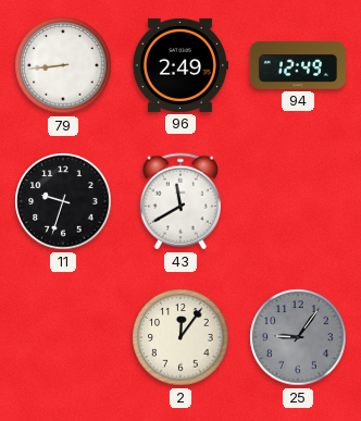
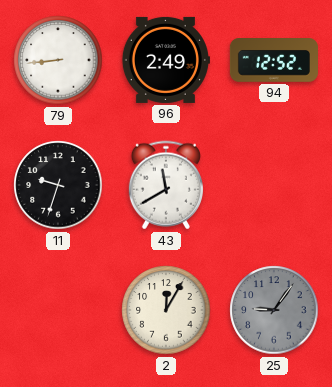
94: 12:49 -> 12:52
2: 12:06 -> 12:05
